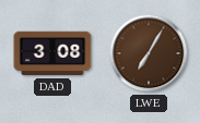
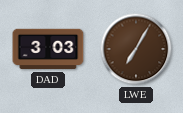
DAD: 3:08 -> 3:03
